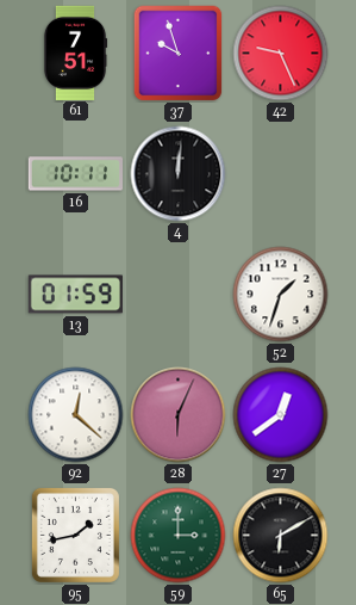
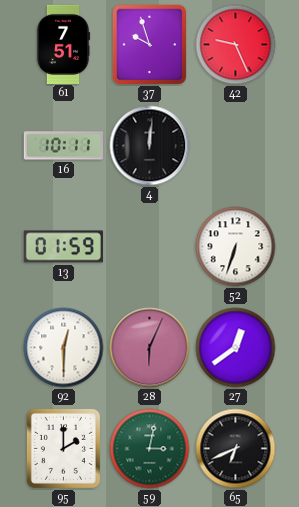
52: 1:33 -> 6:33
92: 12:22 -> 12:30
95: 1:43 -> 2:00
59: 3:00 -> 3:02
65: 6:10 -> 6:41
